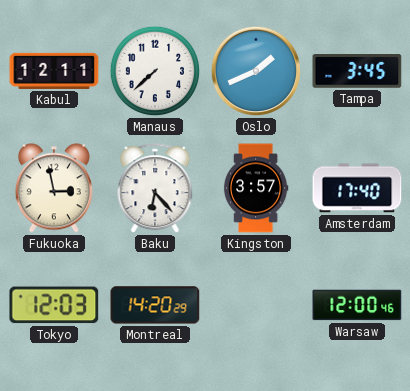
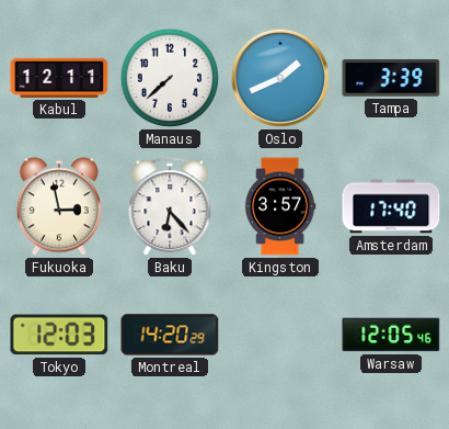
Tampa: 3:45 -> 3:39
Warsaw: 12:00 -> 12:05
